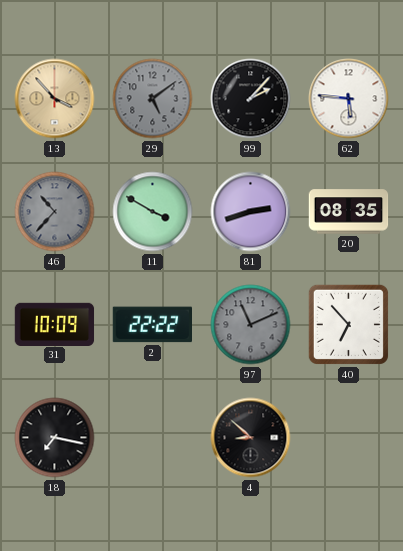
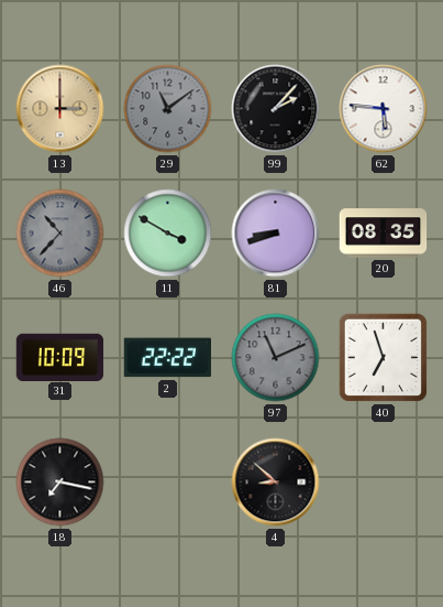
13: 3:53 -> 3:00
29: 5:09 -> 11:09
81: 2:42 -> 8:42
40: 6:53 -> 6:57
